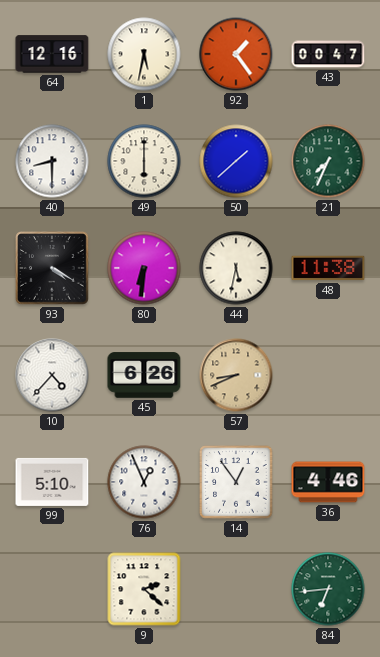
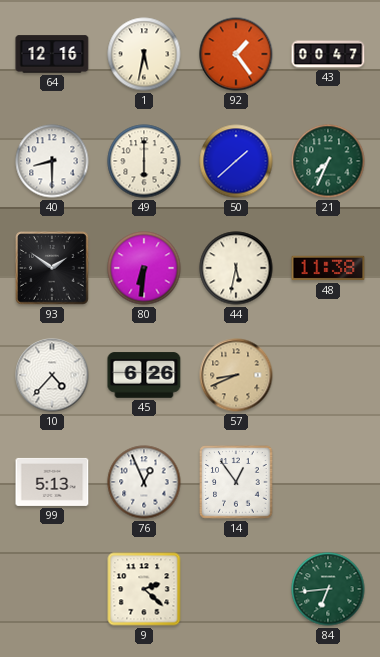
93: 4:20 -> 1:51
99: 5:10 -> 5:13
36: 4:46 -> none
